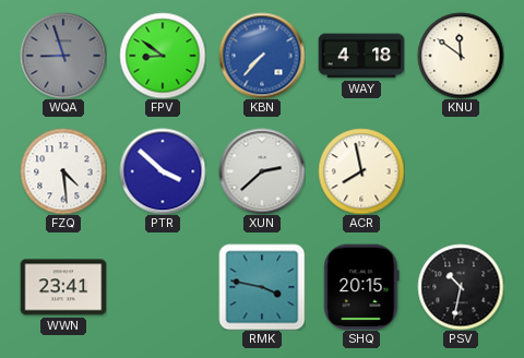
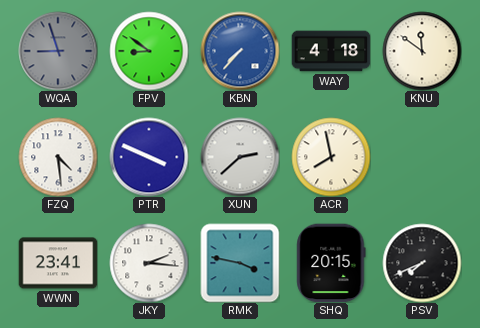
PTR: 3:52 -> 3:49
JKY: none -> 2:16
PSV: 10:32 -> 7:41
